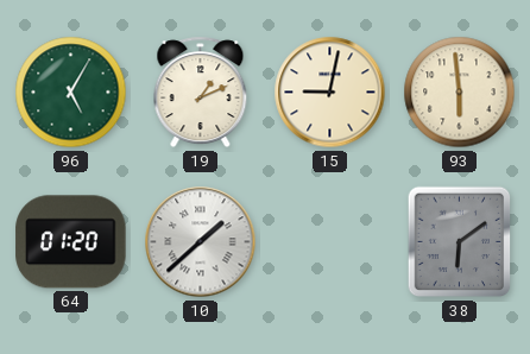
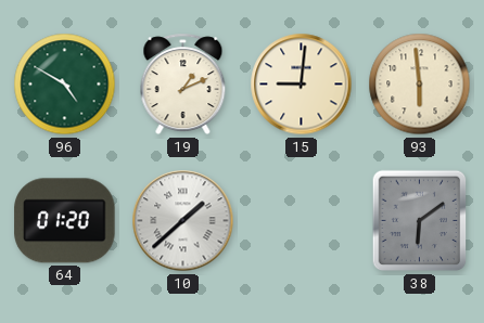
96: 5:05 -> 4:50
15: 9:02 -> 9:01
